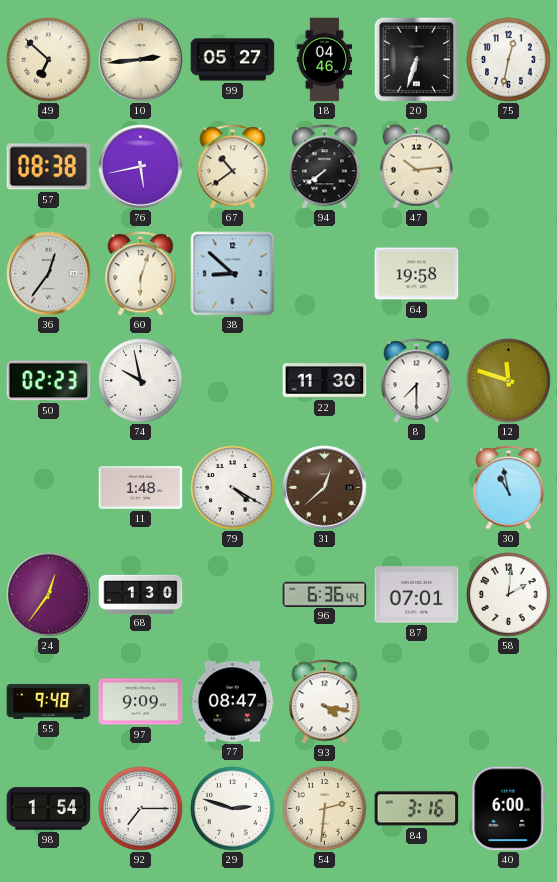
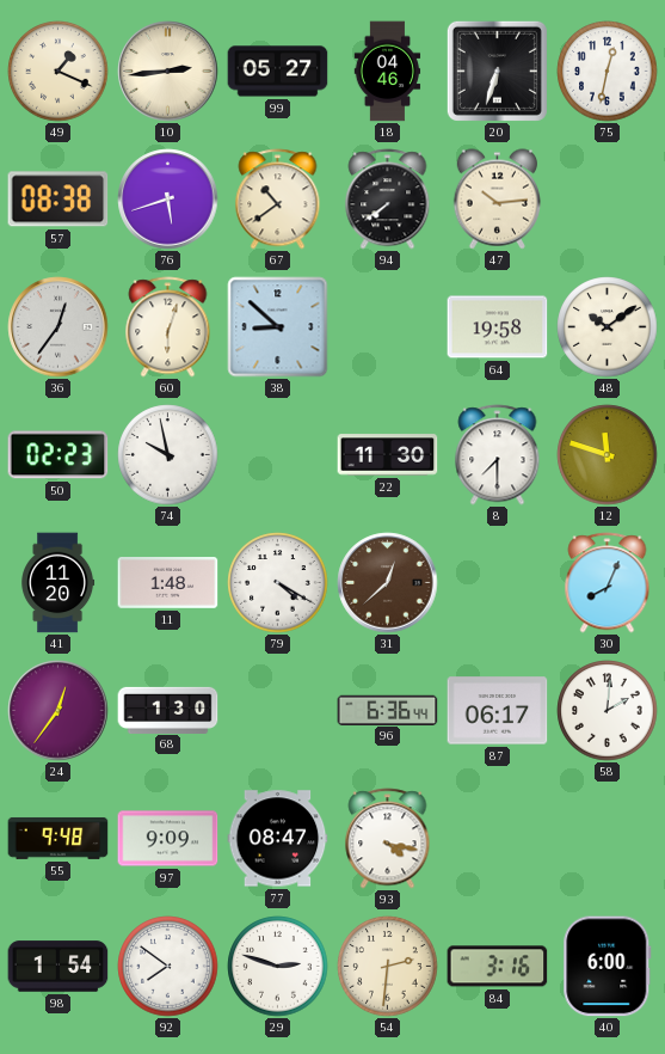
49: 6:52 -> 1:19
76: 5:43 -> 5:42
48: none -> 10:09
41: none -> 11:20
30: 10:58 -> 8:04
87: 07:01 -> 06:17
92: 7:15 -> 7:51
